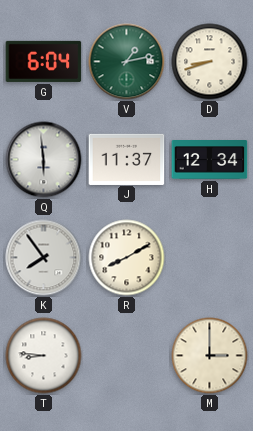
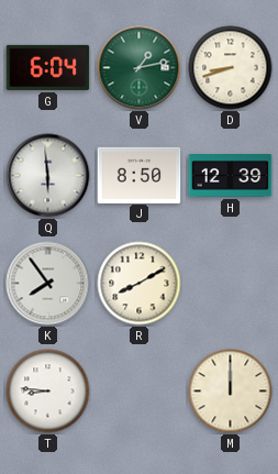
J: 11:37 -> 8:50
H: 12:34 -> 12:39
M: 3:00 -> 12:00
